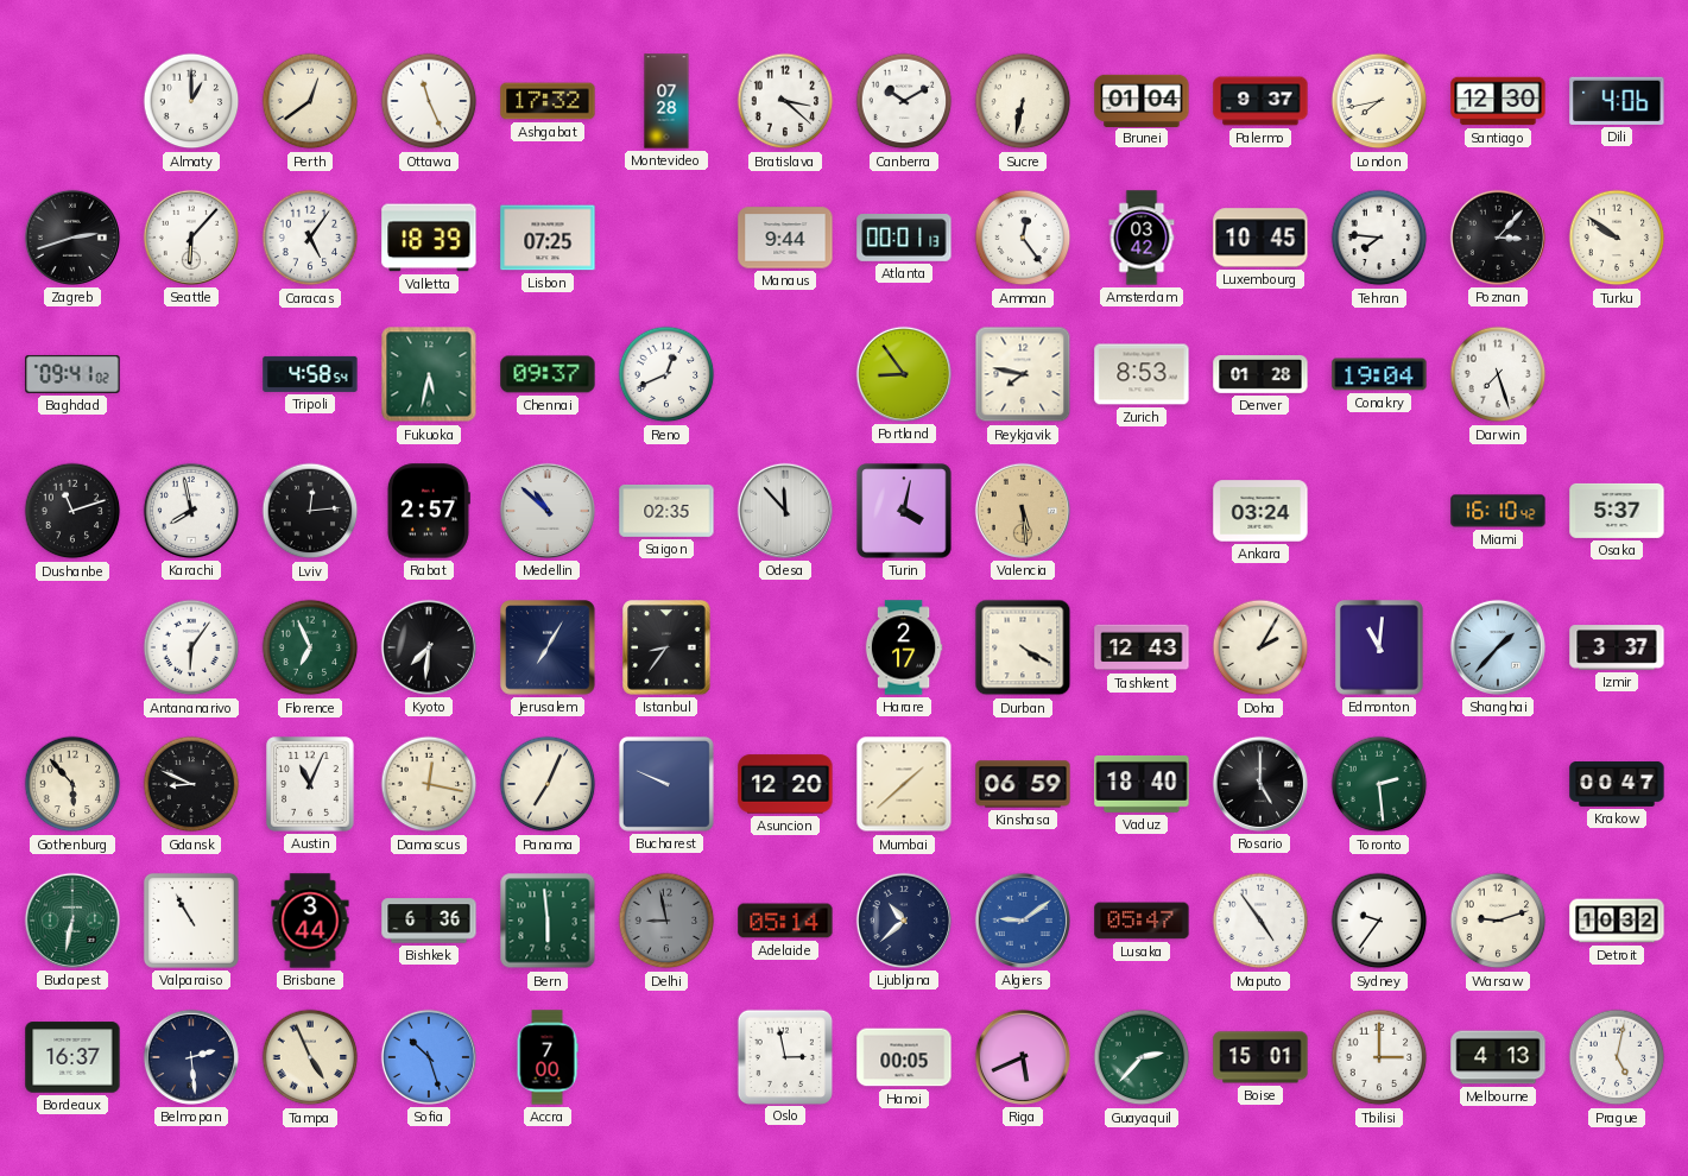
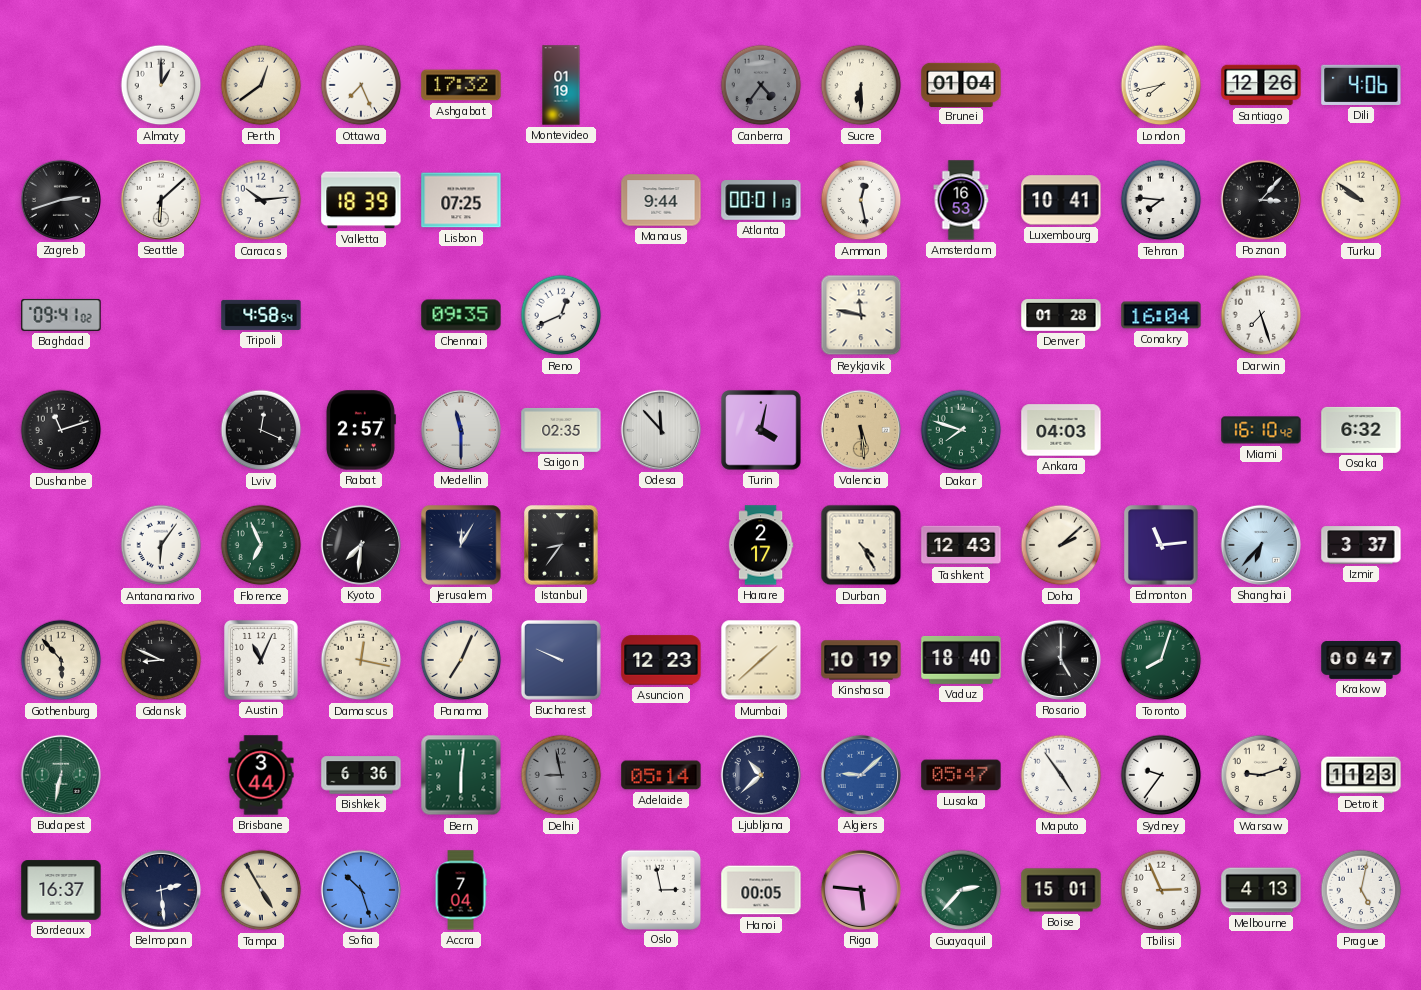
Ottawa: 11:26 -> 7:26
Montevideo: 07:28 -> 01:19
Bratislava: 3:22 -> none
Canberra: 10:10 -> 4:36
Canberra dial: white -> grey
Sucre: 6:32 -> 6:30
Palermo: 9:37 -> none
Santiago: 12:30 -> 12:26
Seattle: 6:07 -> 6:08
Caracas: 5:06 -> 10:14
Amman: 12:24 -> 12:28
Amsterdam: 03:42 -> 16:53
Luxembourg: 10:45 -> 10:41
Fukuoka: 5:32 -> none
Chennai: 09:37 -> 09:35
Portland: 8:54 -> none
Reykjavik: 7:47 -> 11:47
Zurich: 8:53 -> none
Conakry: 19:04 -> 16:04
Karachi: 7:58 -> none
Lviv: 12:14 -> 12:19
Medellin: 10:52 -> 11:30
Dakar: none -> 7:48
Ankara: 03:24 -> 04:03
Osaka: 5:37 -> 6:32
Jerusalem: 7:05 -> 12:05
Durban: 4:20 -> 4:25
Doha: 2:05 -> 2:08
Edmonton: 11:01 -> 11:14
Shanghai: 1:37 -> 6:37
Asuncion: 12:20 -> 12:23
Kinshasa: 06:59 -> 10:19
Toronto: 2:29 -> 8:03
Valparaiso: 10:55 -> none
Bern: 5:59 -> 6:01
Algiers: 9:09 -> 9:08
Detroit: 10:32 -> 11:23
Tampa: 4:56 -> 4:55
Accra: 7:00 -> 7:04
Riga: 5:41 -> 5:46
Tbilisi: 3:00 -> 2:56
